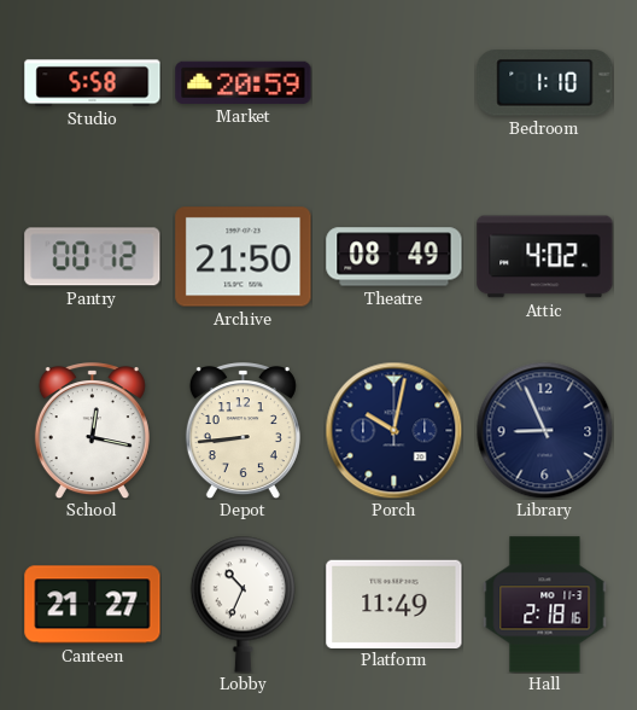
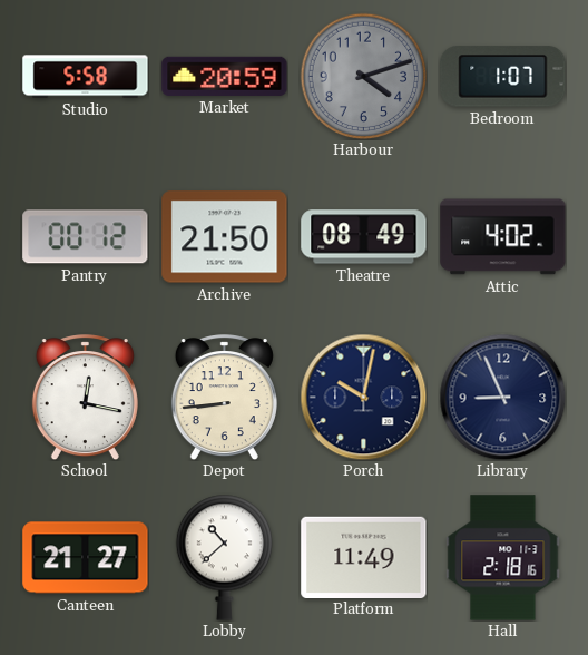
Harbour: none -> 4:12
Bedroom: 1:10 -> 1:07
Lobby: 10:34 -> 10:38
